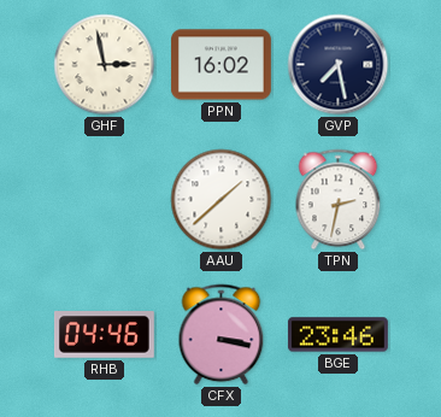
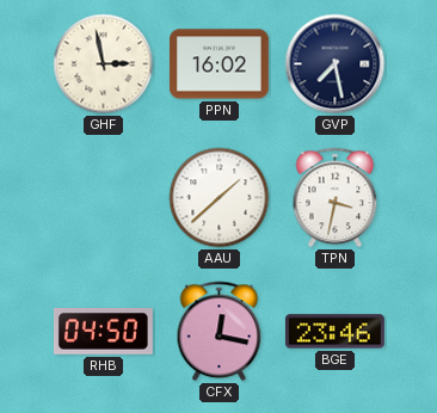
TPN: 2:32 -> 3:32
RHB: 04:46 -> 04:50
CFX: 3:17 -> 12:17
